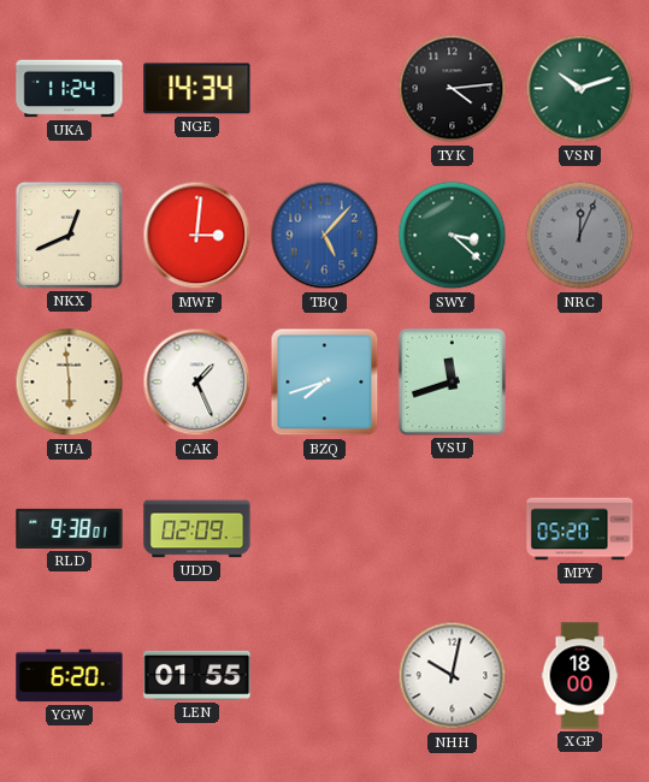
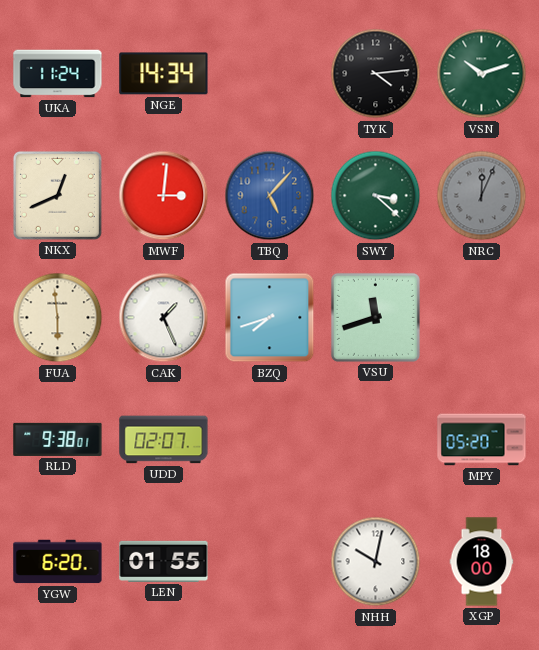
UDD: 02:09 -> 02:07
